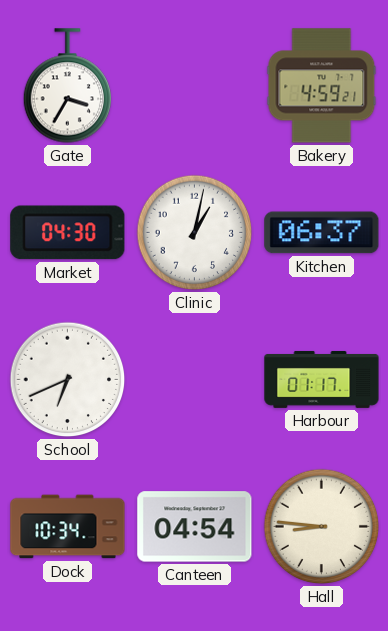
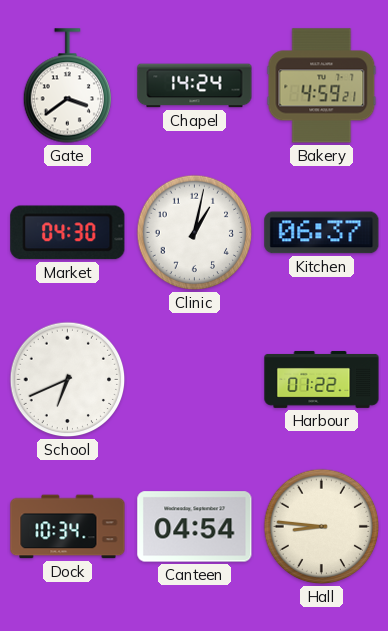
Gate: 3:35 -> 3:39
Chapel: none -> 14:24
Harbour: 01:17 -> 01:22
